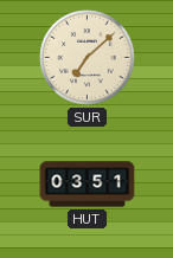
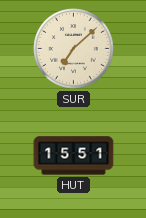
HUT: 03:51 -> 15:51
